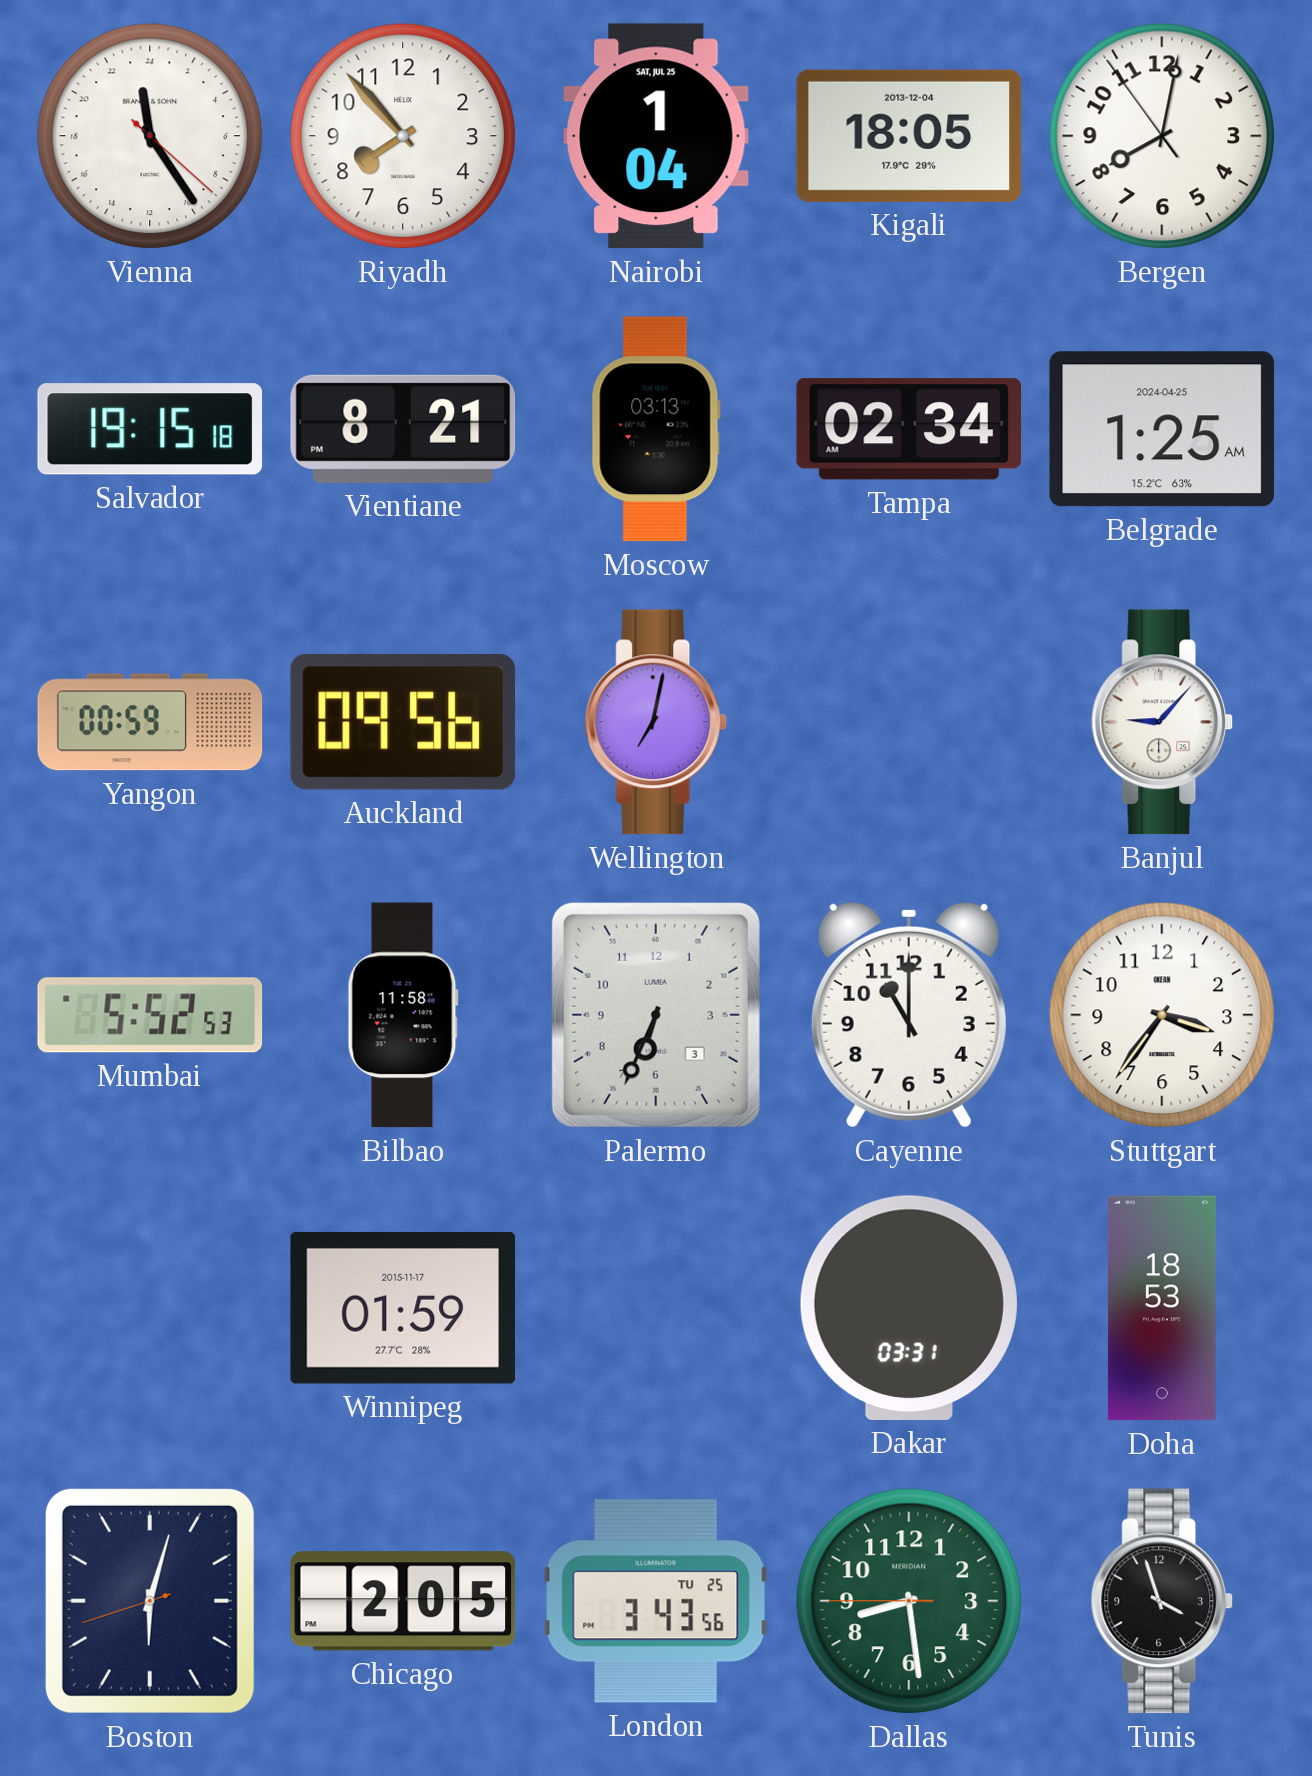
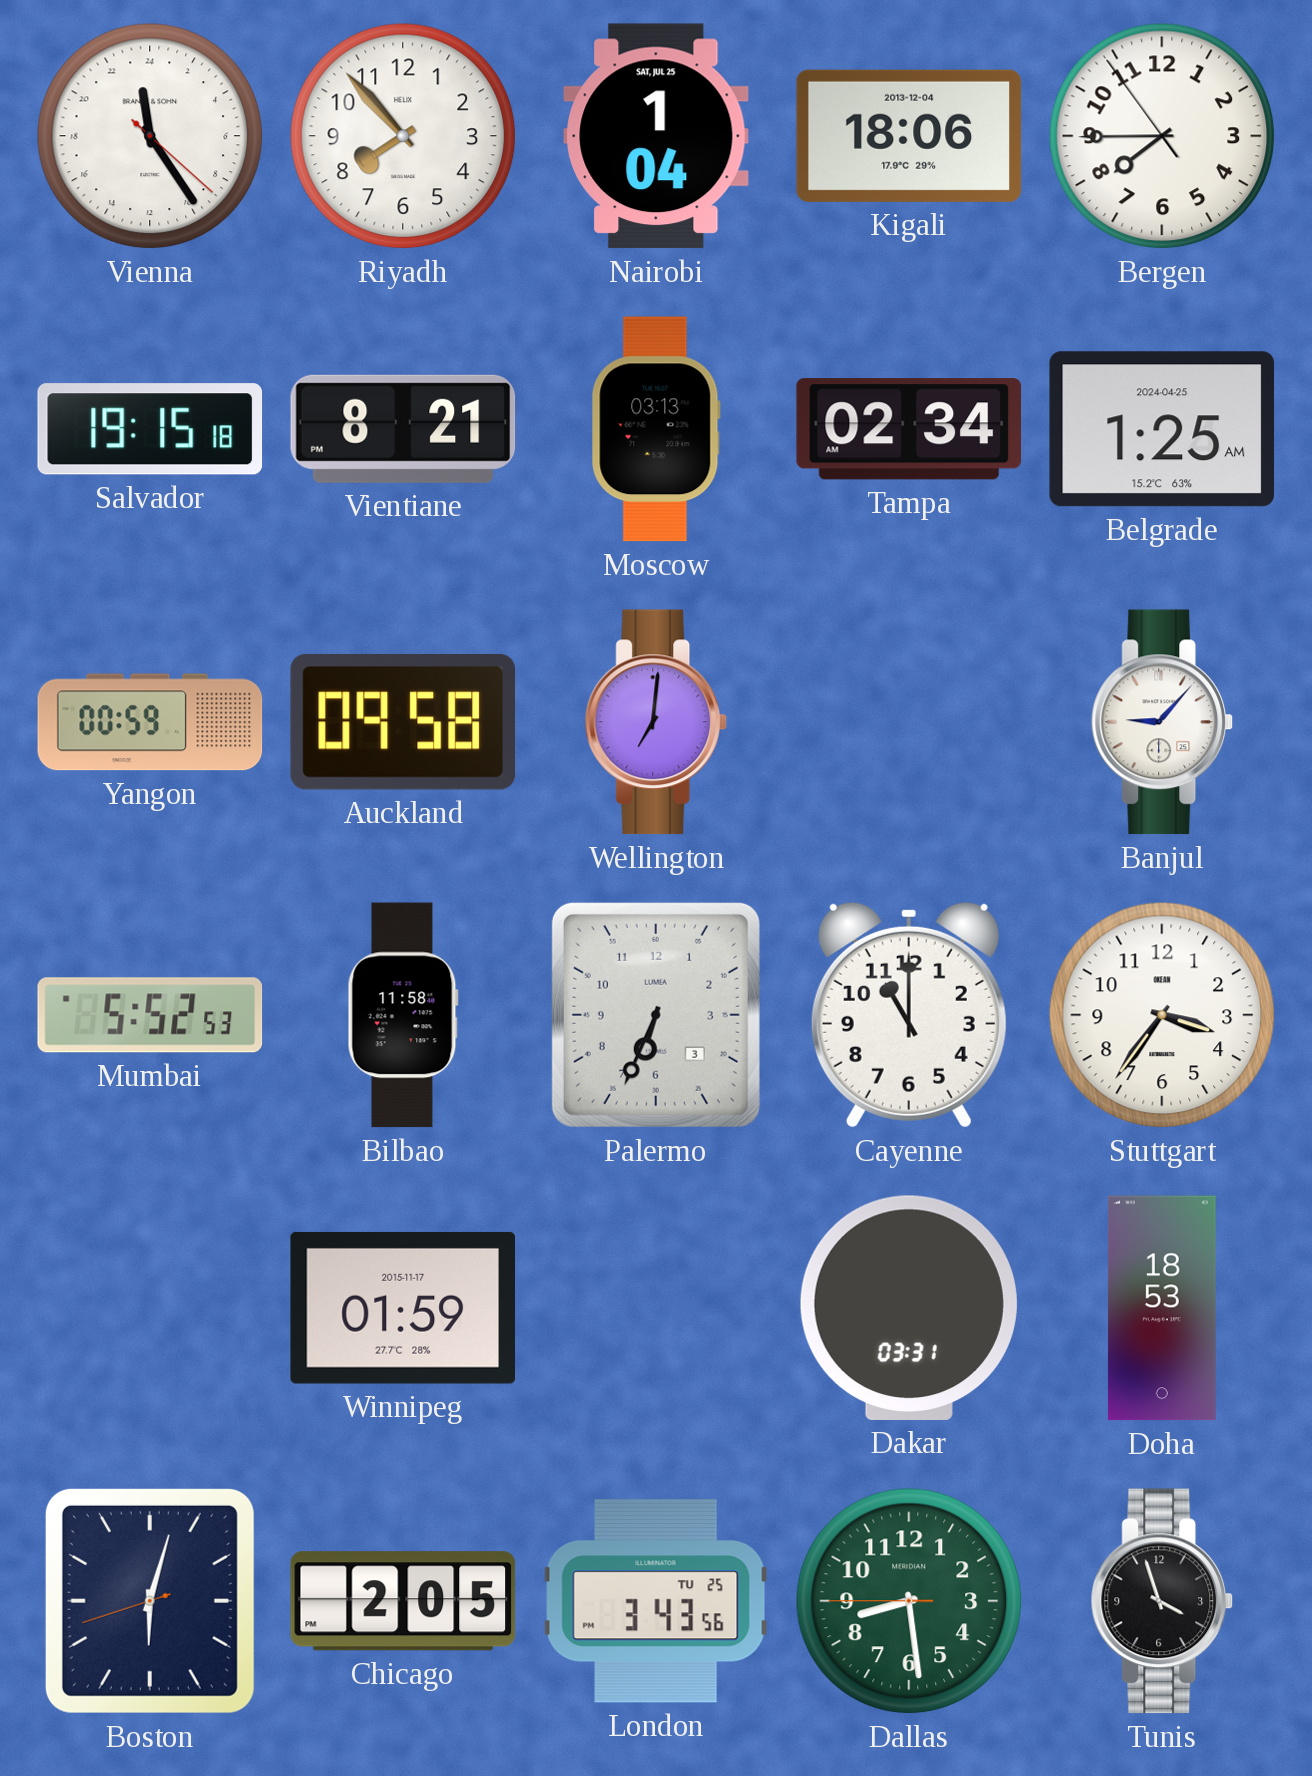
Kigali: 18:05 -> 18:06
Bergen: 8:01 -> 7:44
Auckland: 09:56 -> 09:58
Wellington: 7:02 -> 7:01
